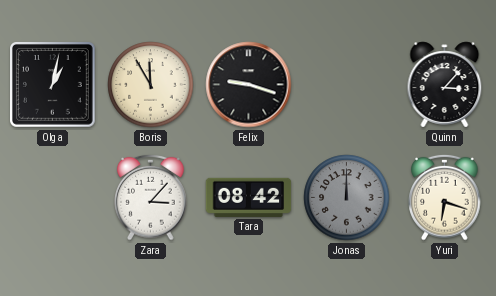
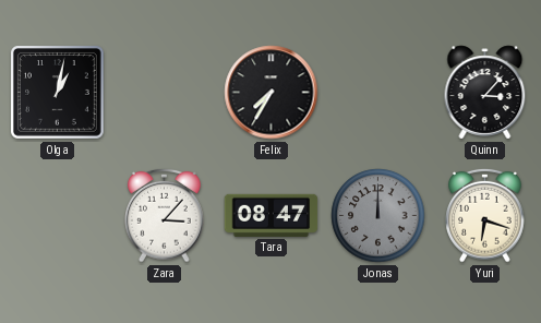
Boris: 11:55 -> none
Felix: 9:18 -> 7:35
Tara: 08:42 -> 08:47
